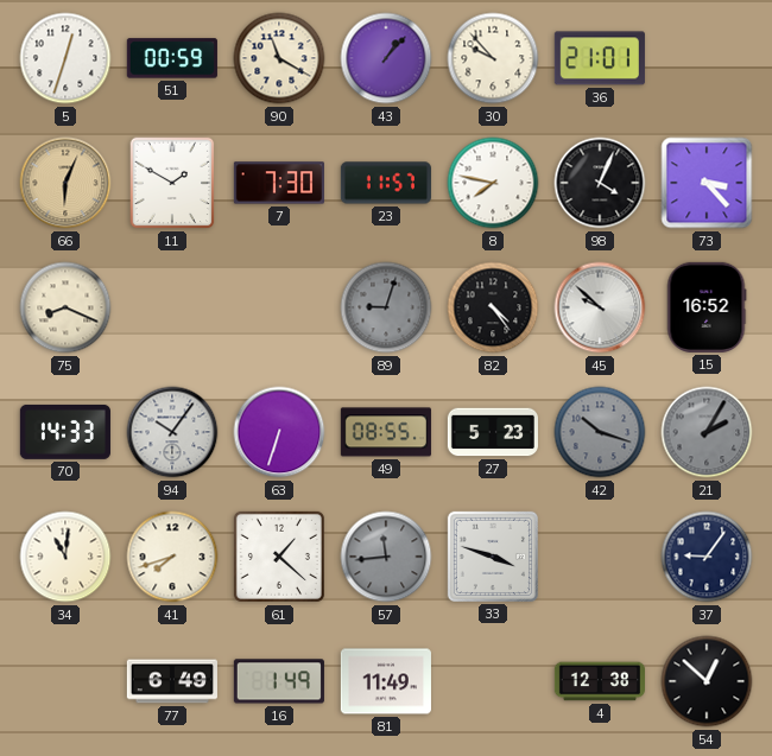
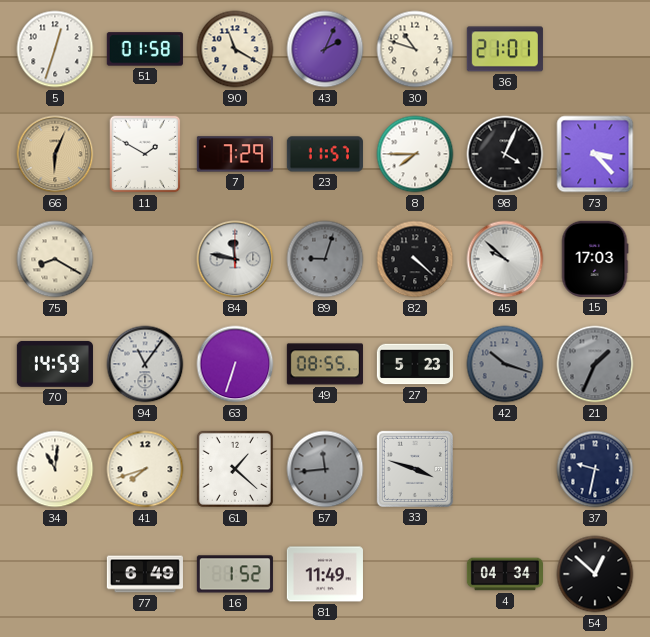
51: 00:59 -> 01:58
43: 1:07 -> 2:04
30: 9:53 -> 10:48
7: 7:30 -> 7:29
8: 7:47 -> 7:45
75: 8:19 -> 8:20
84: none -> 11:47
82: 4:24 -> 4:22
15: 16:52 -> 17:03
70: 14:33 -> 14:59
94: 10:06 -> 11:06
21: 2:05 -> 1:34
37: 9:06 -> 9:32
16: 1:49 -> 1:52
4: 12:38 -> 04:34
